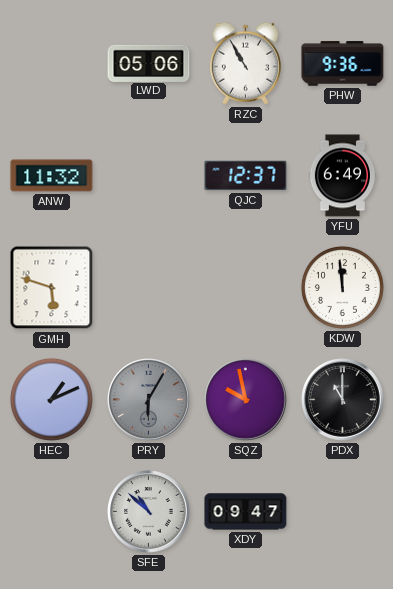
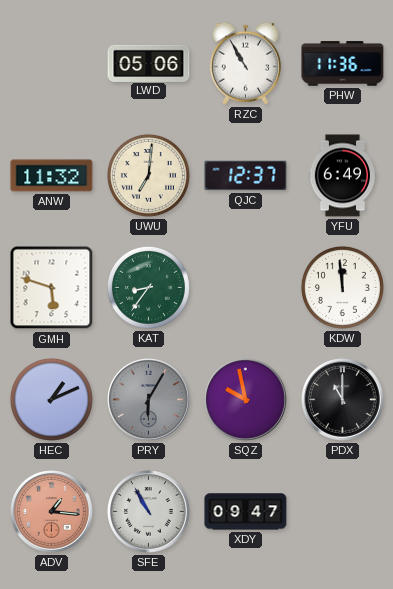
PHW: 9:36 -> 11:36
UWU: none -> 7:01
KAT: none -> 8:36
ADV: none -> 1:16
SFE: 10:52 -> 10:55
